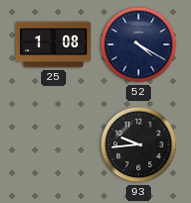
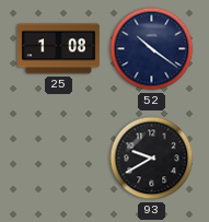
52: 4:20 -> 10:21
93: 9:44 -> 9:40
